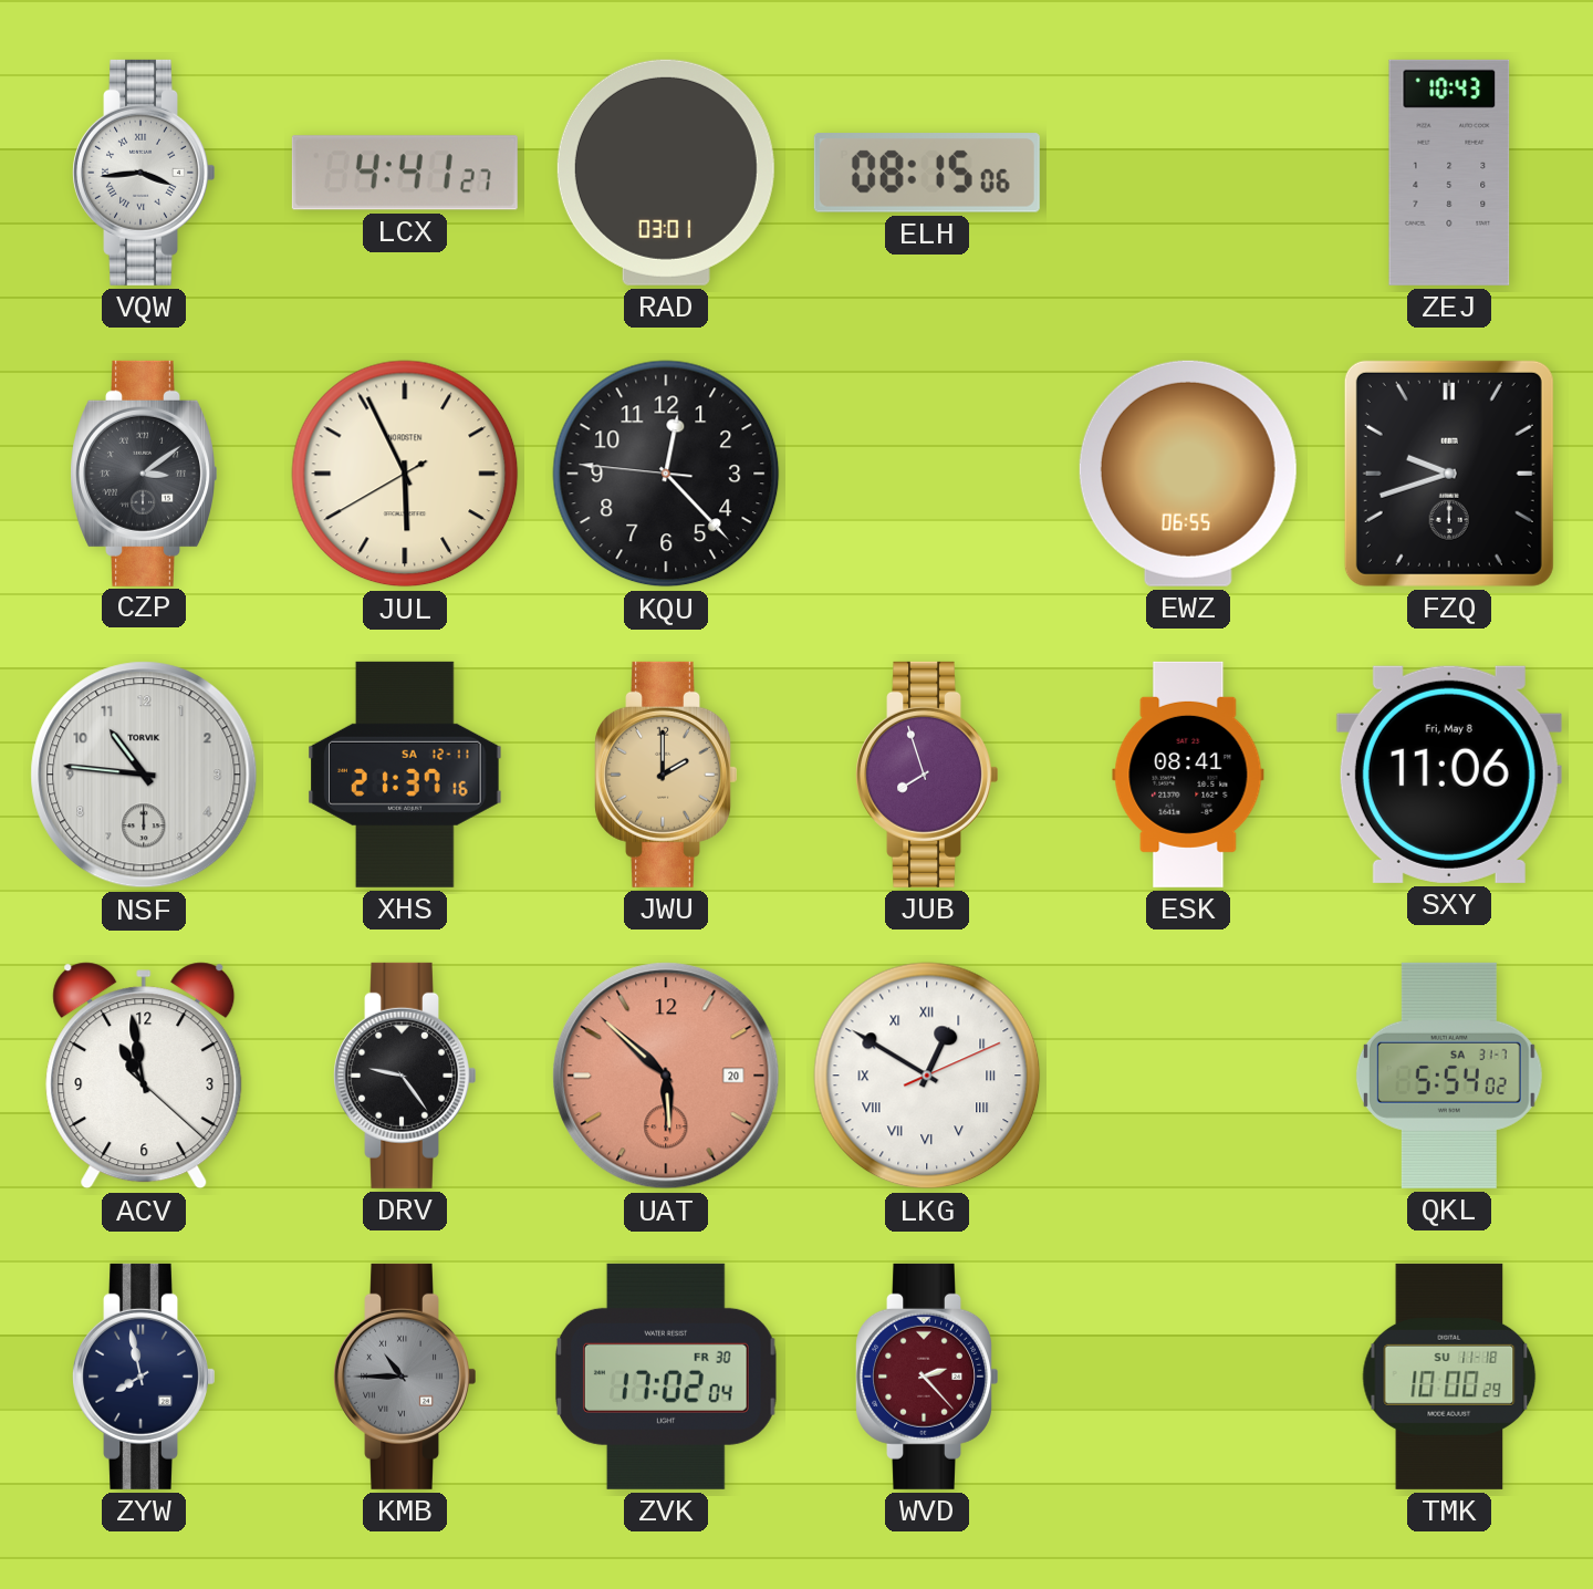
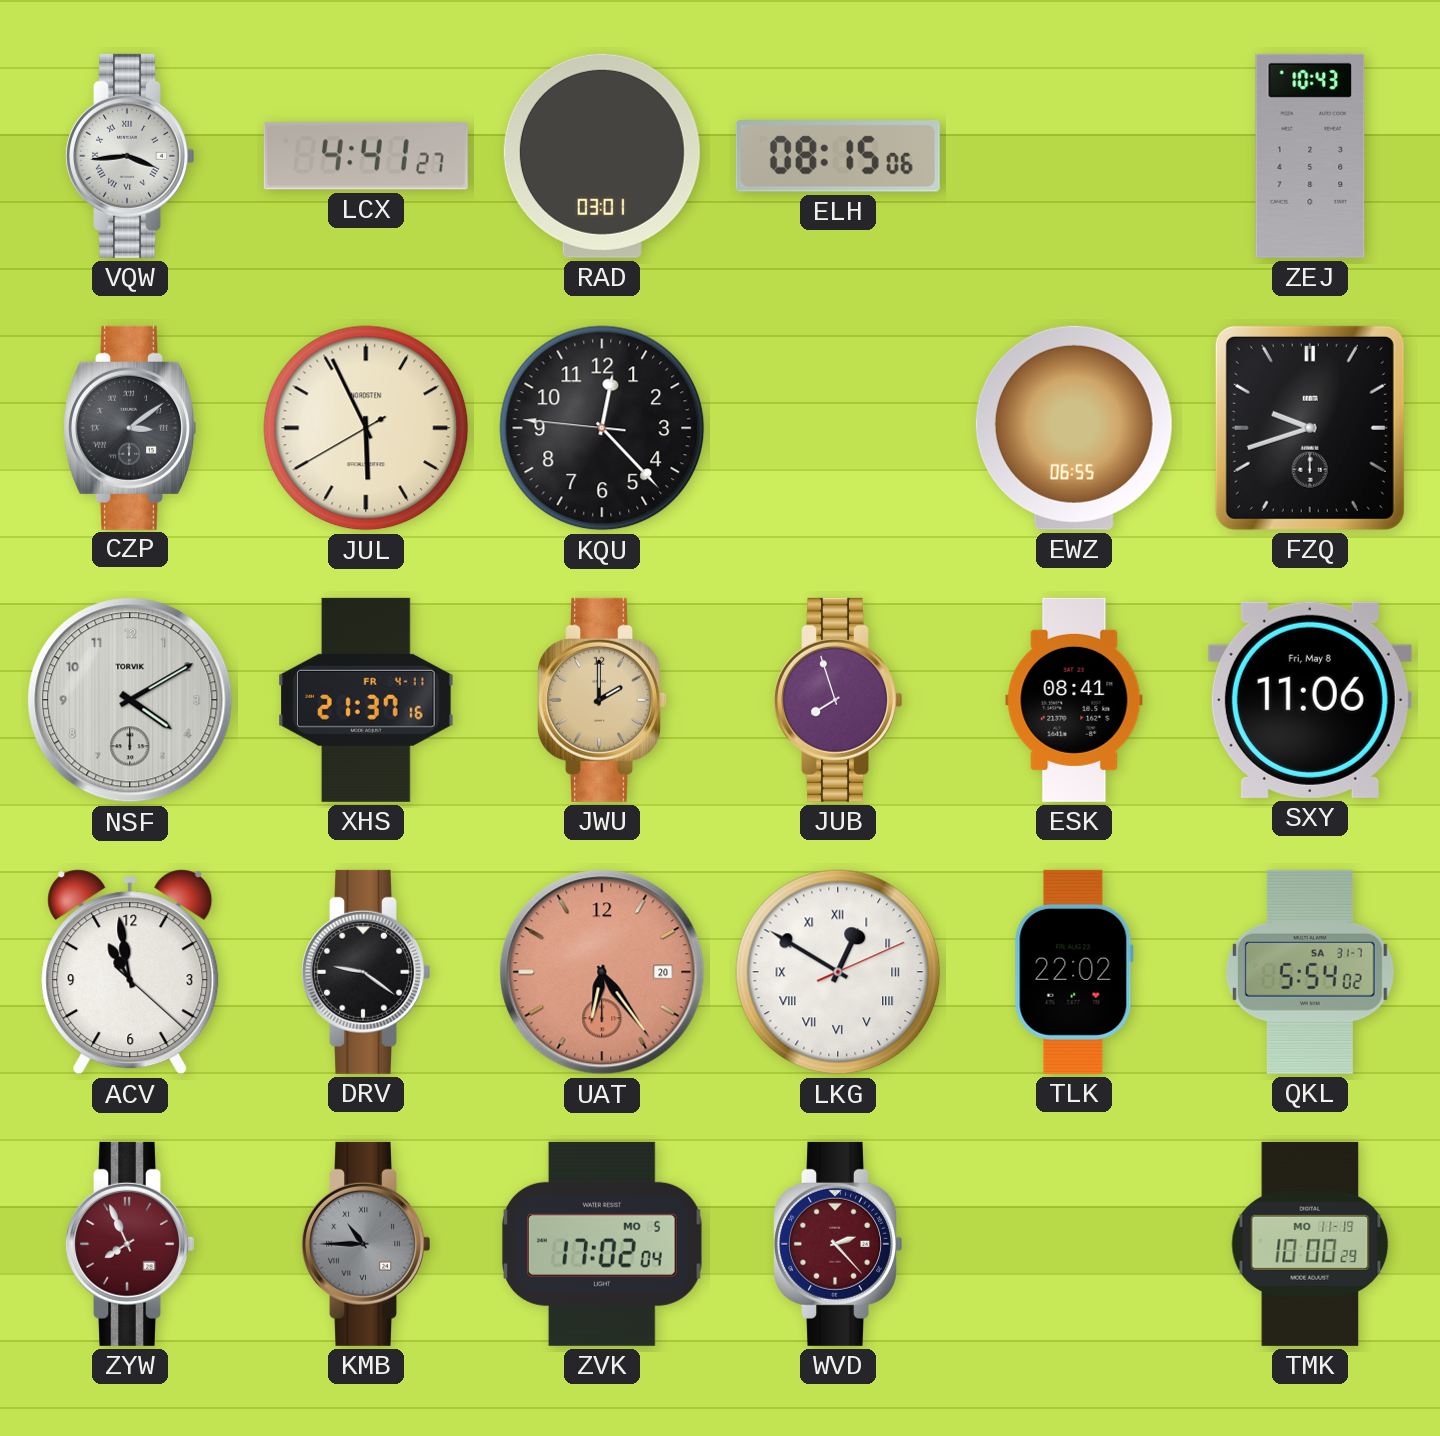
NSF: 10:46 -> 4:10
XHS date: SA 12-11 -> FR 4-11
DRV: 9:24 -> 9:21
UAT: 5:52 -> 6:24
TLK: none -> 22:02
ZYW: 7:58 -> 7:56
ZYW dial: navy -> burgundy
ZVK date: FR 30 -> MO 5
TMK date: SU 11-18 -> MO 11-19
